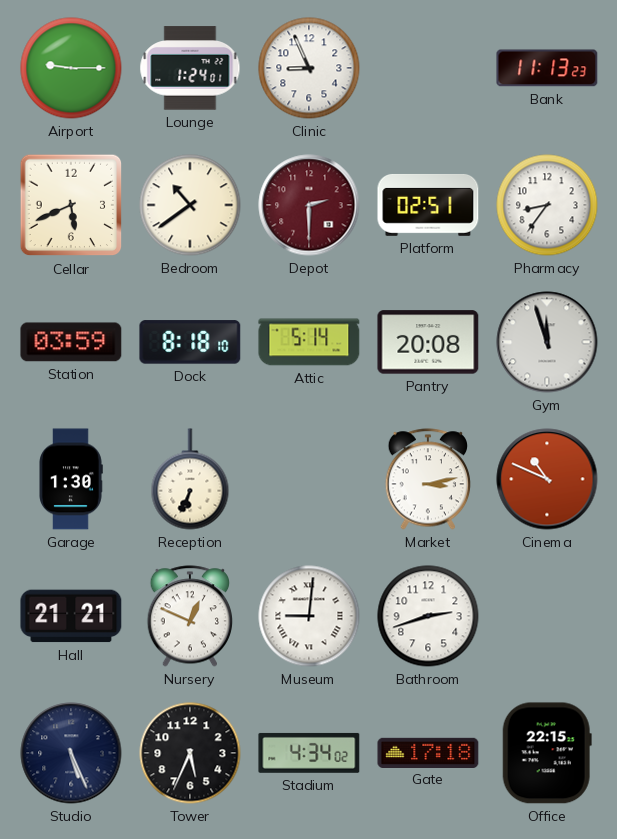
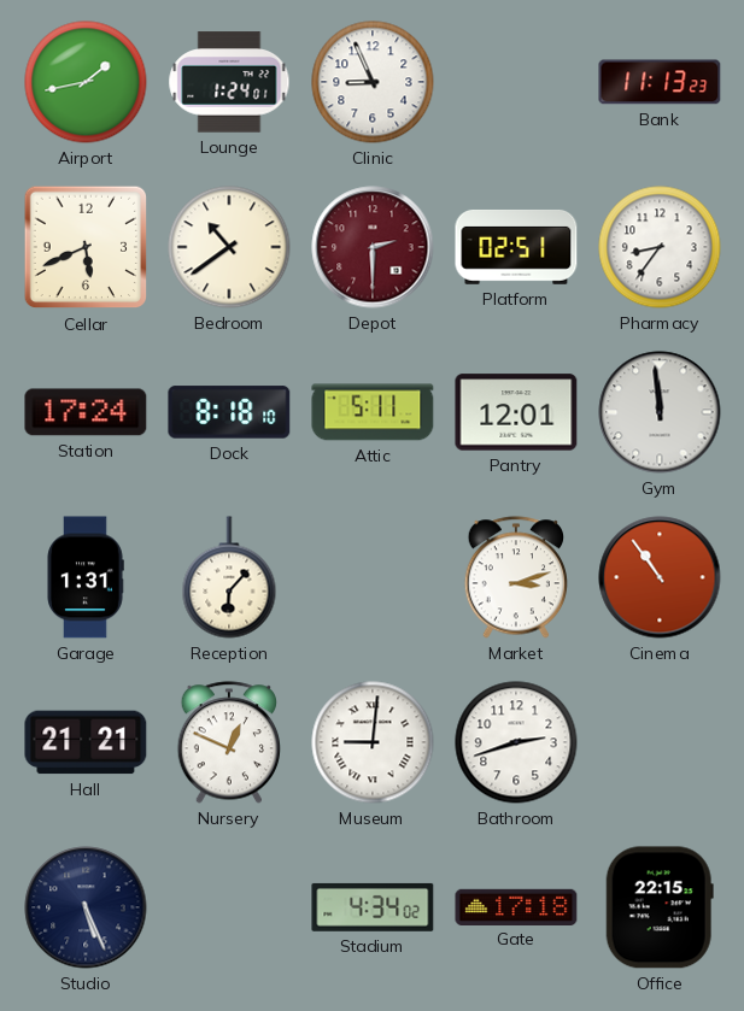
Airport: 9:15 -> 1:43
Station: 03:59 -> 17:24
Attic: 5:14 -> 5:11
Pantry: 20:08 -> 12:01
Gym: 11:57 -> 11:59
Garage: 1:30 -> 1:31
Reception: 6:34 -> 6:07
Market: 3:13 -> 3:12
Cinema: 10:49 -> 10:54
Tower: 5:34 -> none
